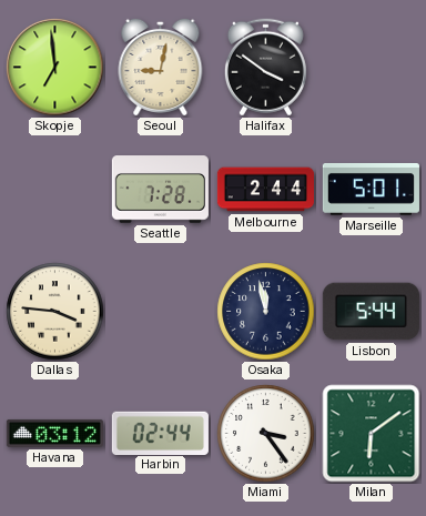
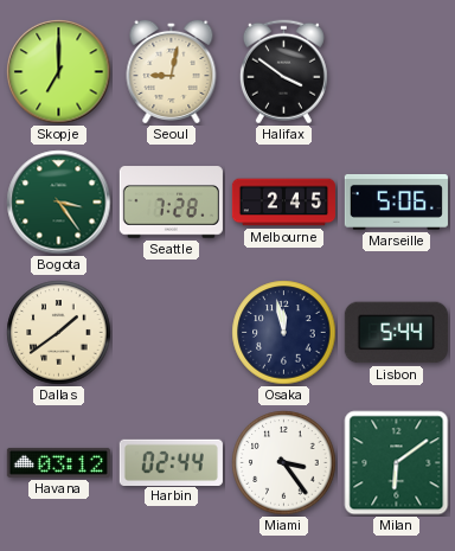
Skopje: 6:59 -> 7:00
Bogota: none -> 3:24
Melbourne: 2:44 -> 2:45
Marseille: 5:01 -> 5:06
Dallas: 3:46 -> 1:39
